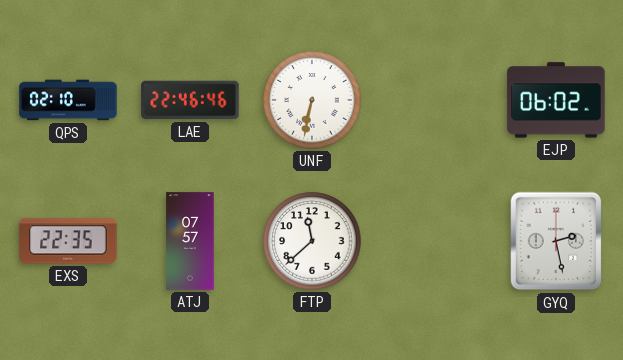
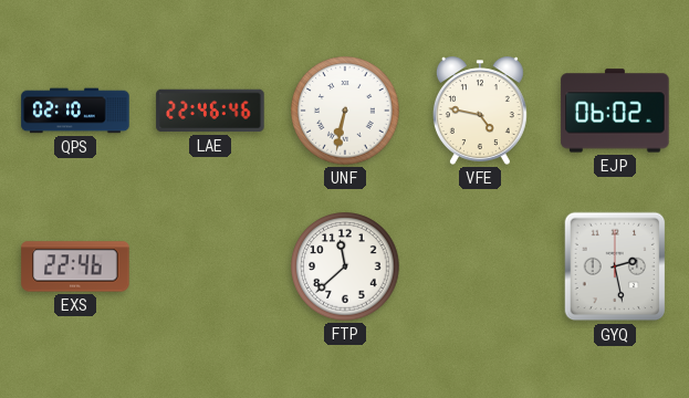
VFE: none -> 4:47
EXS: 22:35 -> 22:46
ATJ: 07:57 -> none
